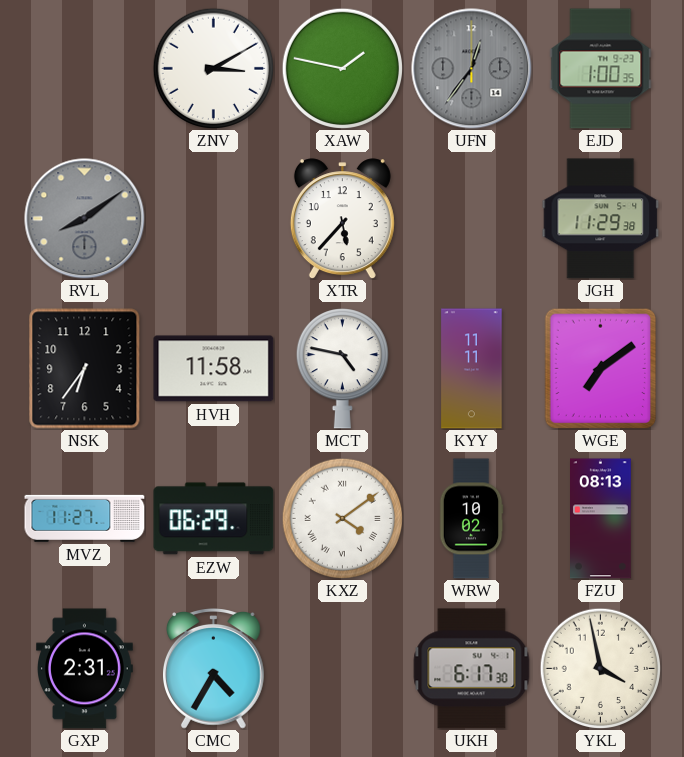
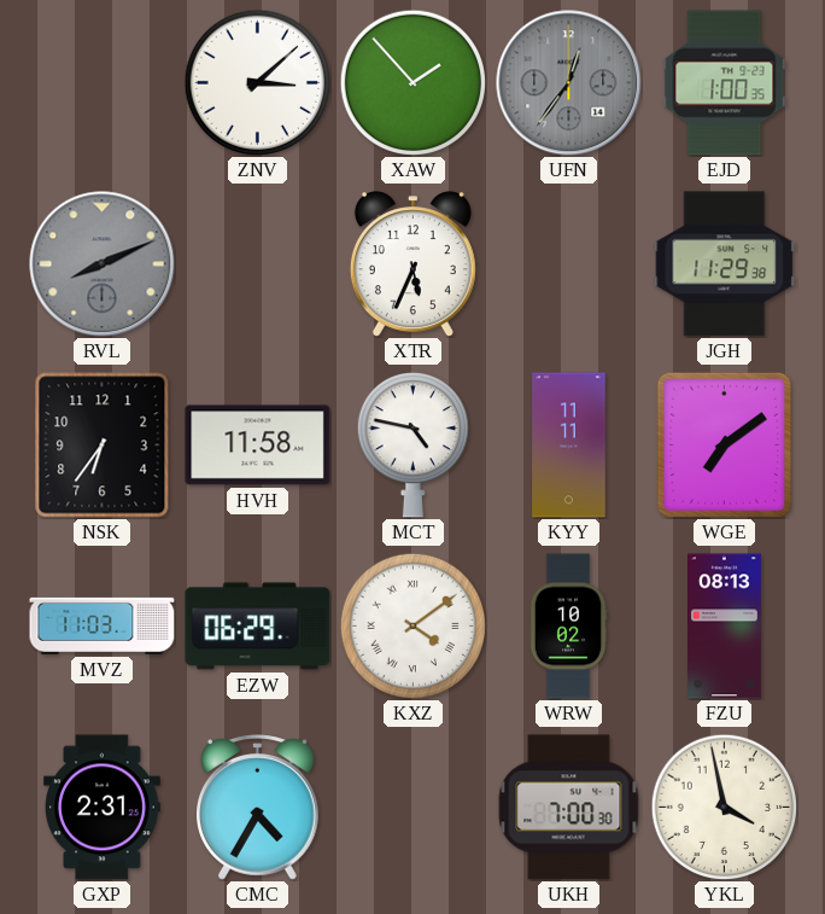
ZNV: 3:10 -> 3:08
XAW: 1:47 -> 1:53
RVL: 8:09 -> 8:11
XTR: 5:37 -> 5:34
MVZ: 11:27 -> 11:03
UKH: 6:17 -> 7:00
